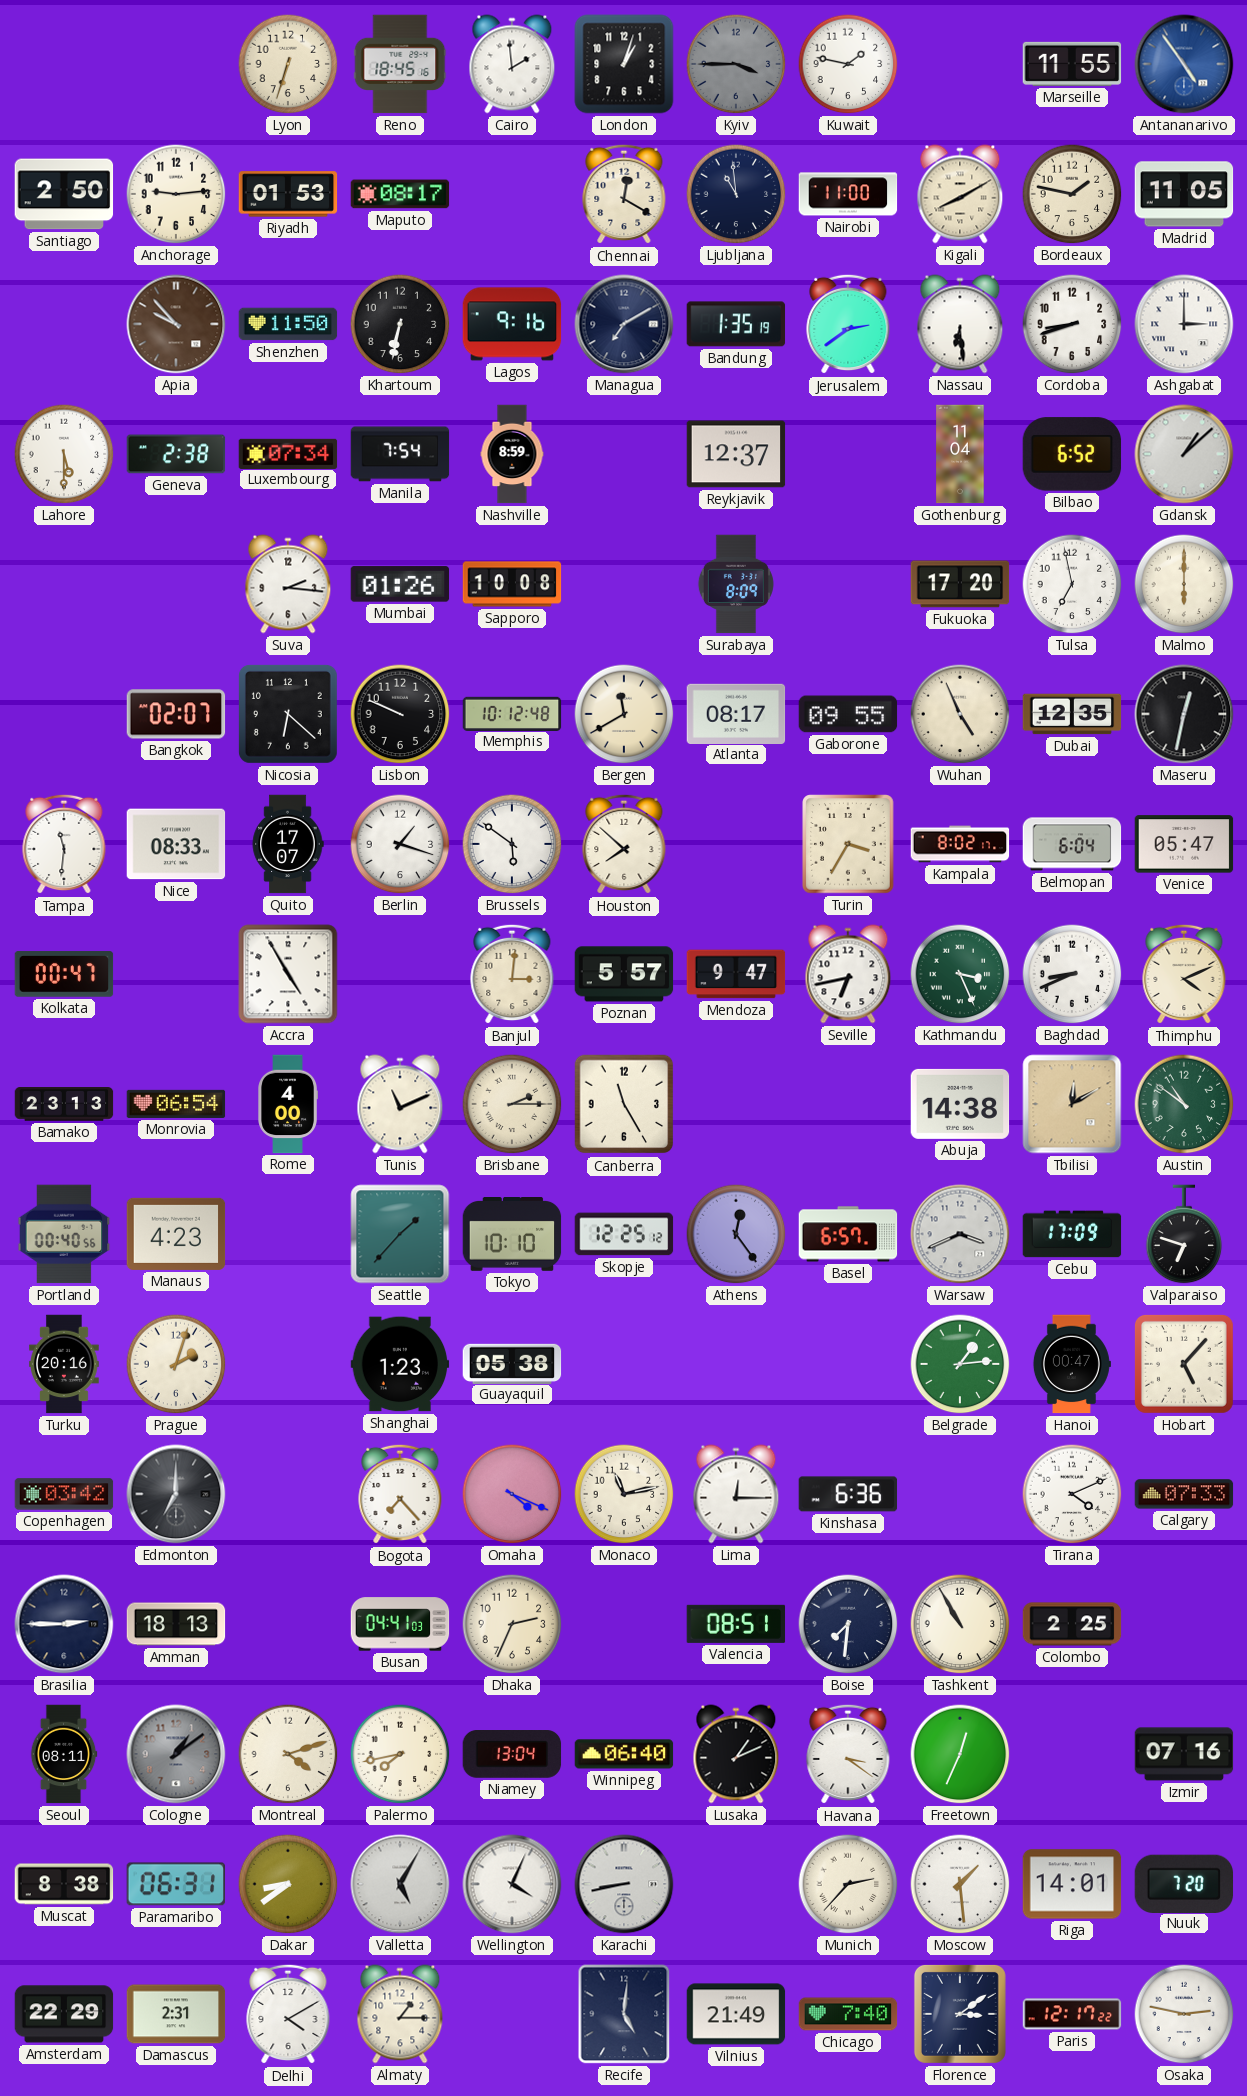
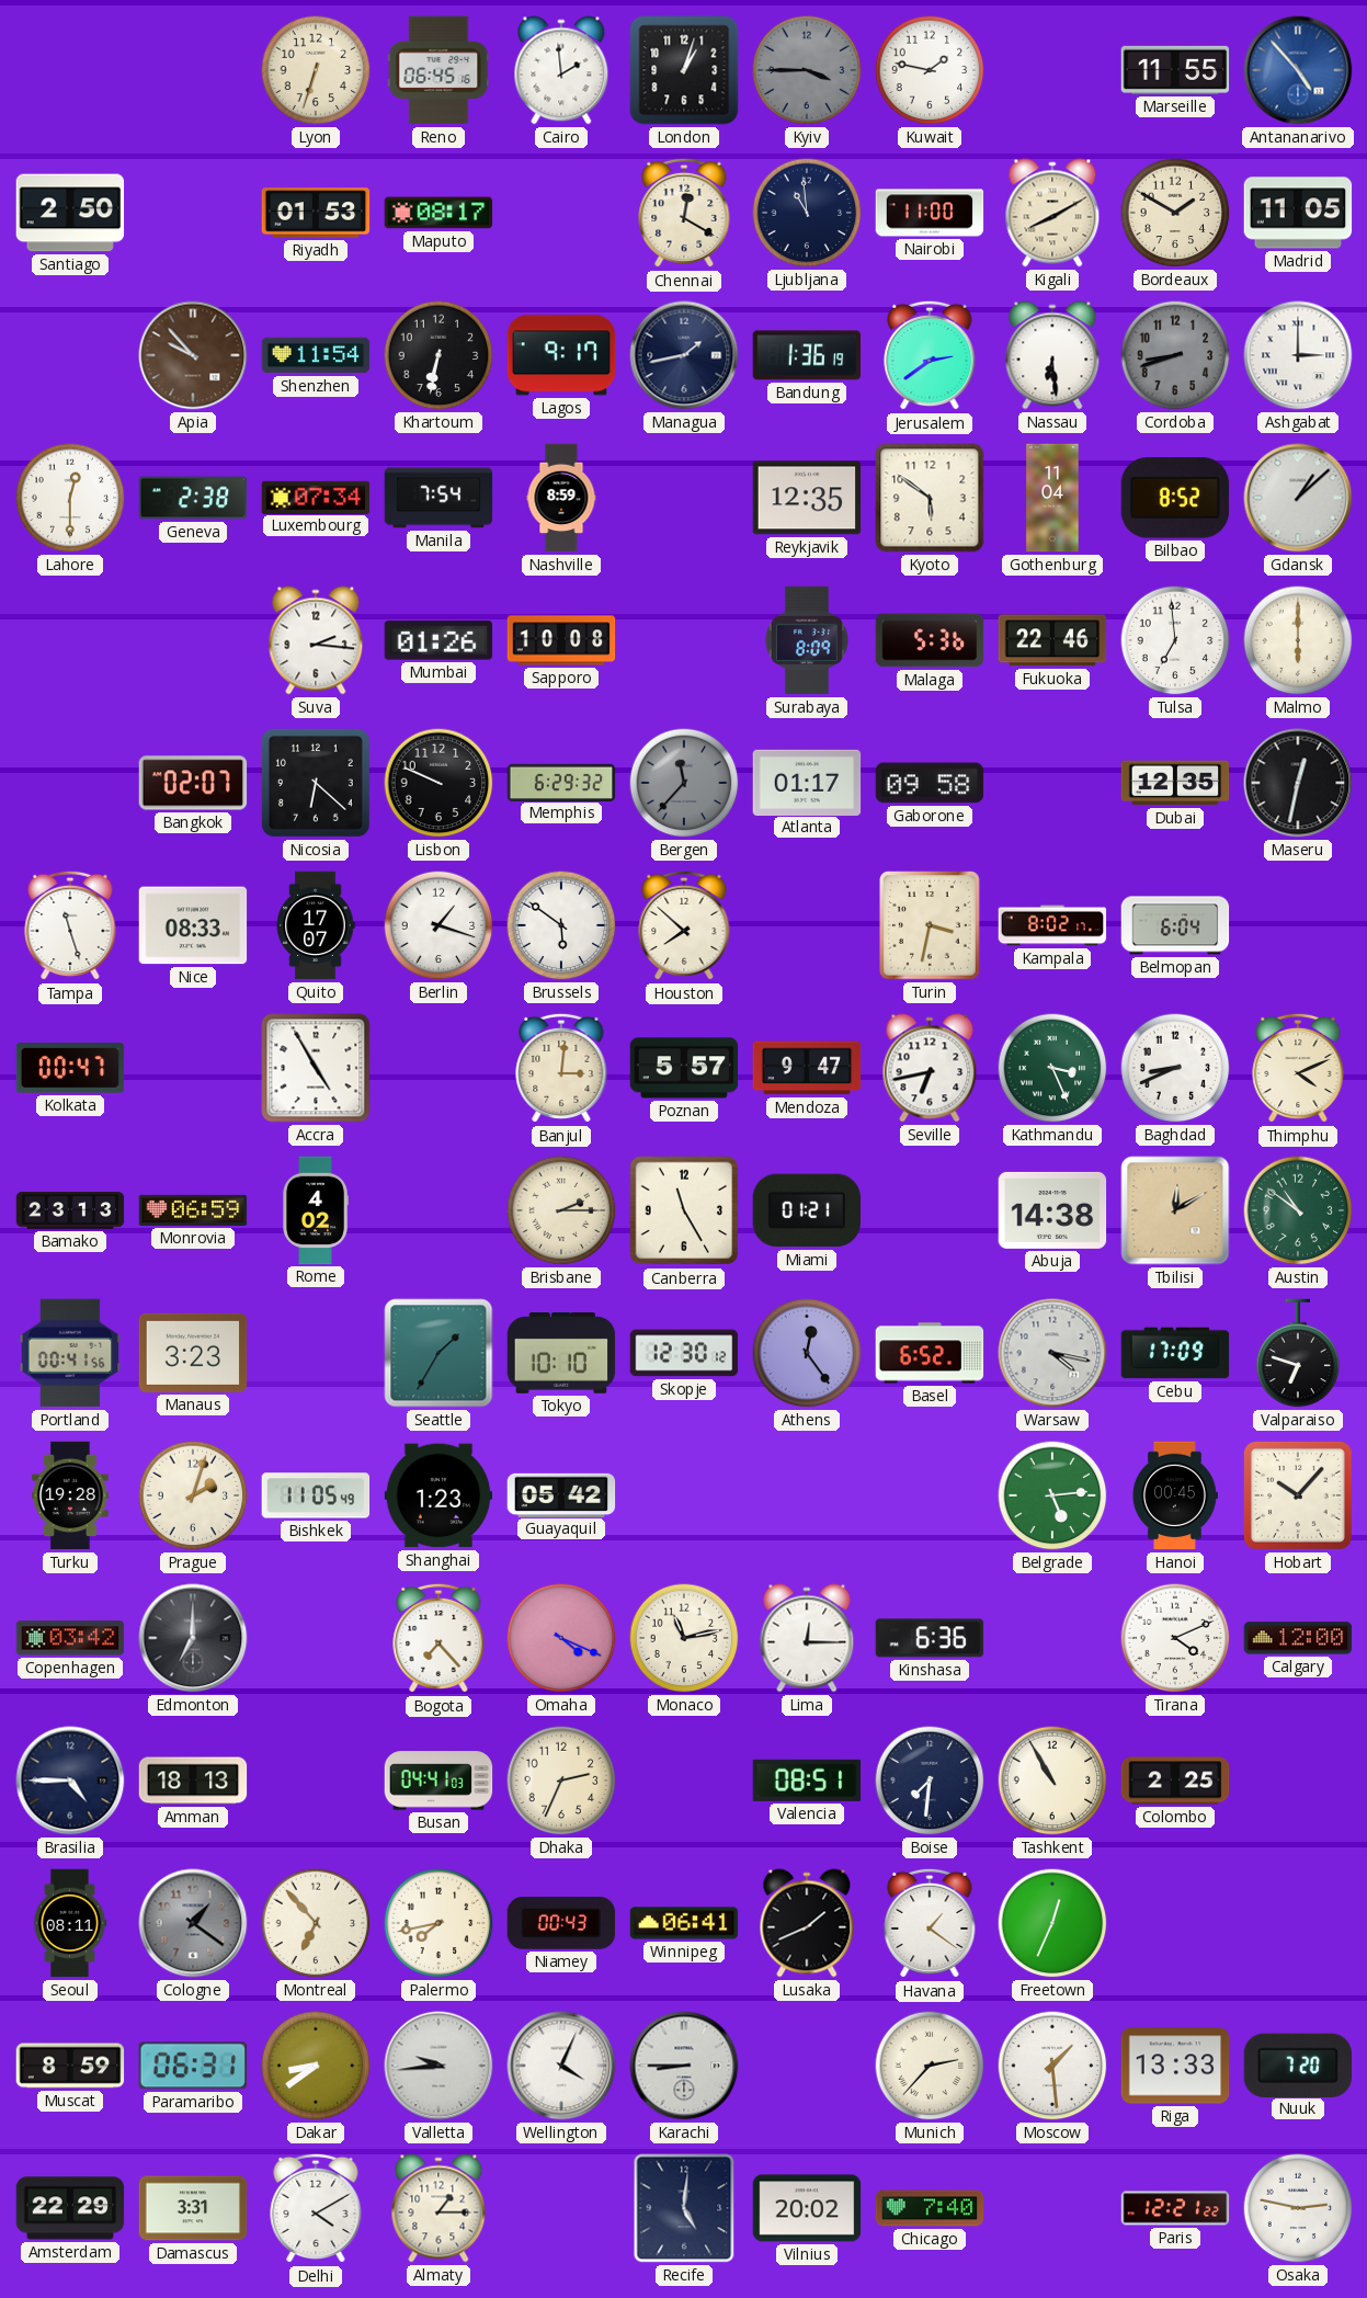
Reno: 18:45 -> 06:45
Antananarivo: 4:54 -> 4:53
Anchorage: 9:14 -> none
Bordeaux: 1:47 -> 1:50
Shenzhen: 11:50 -> 11:54
Lagos: 9:16 -> 9:17
Managua: 7:10 -> 1:43
Bandung: 1:35 -> 1:36
Cordoba dial: white -> grey
Lahore: 5:30 -> 12:30
Reykjavik: 12:37 -> 12:35
Kyoto: none -> 5:51
Bilbao: 6:52 -> 8:52
Malaga: none -> 5:36
Fukuoka: 17:20 -> 22:46
Tulsa: 6:58 -> 6:59
Memphis: 10:12 -> 6:29
Bergen: 11:40 -> 11:37
Bergen dial: cream -> grey
Atlanta: 08:17 -> 01:17
Gaborone: 09:55 -> 09:58
Wuhan: 4:56 -> none
Tampa: 11:31 -> 11:27
Turin: 3:35 -> 3:32
Venice: 05:47 -> none
Monrovia: 06:54 -> 06:59
Rome: 4:00 -> 4:02
Tunis: 11:11 -> none
Miami: none -> 01:21
Portland: 00:40 -> 00:41
Manaus: 4:23 -> 3:23
Seattle: 1:37 -> 1:35
Skopje: 12:25 -> 12:30
Basel: 6:57 -> 6:52
Warsaw: 3:41 -> 4:17
Turku: 20:16 -> 19:28
Bishkek: none -> 11:05
Guayaquil: 05:38 -> 05:42
Belgrade: 1:14 -> 5:14
Hanoi: 00:47 -> 00:45
Hobart: 5:07 -> 10:07
Calgary: 07:33 -> 12:00
Brasilia: 2:45 -> 4:45
Cologne: 1:09 -> 1:21
Montreal: 4:12 -> 6:53
Niamey: 13:04 -> 00:43
Winnipeg: 06:40 -> 06:41
Lusaka: 1:11 -> 1:41
Havana: 3:21 -> 1:21
Izmir: 07:16 -> none
Muscat: 8:38 -> 8:59
Valletta: 5:05 -> 9:44
Karachi: 8:43 -> 8:45
Riga: 14:01 -> 13:33
Damascus: 2:31 -> 3:31
Vilnius: 21:49 -> 20:02
Florence: 3:09 -> none
Paris: 12:17 -> 12:21
